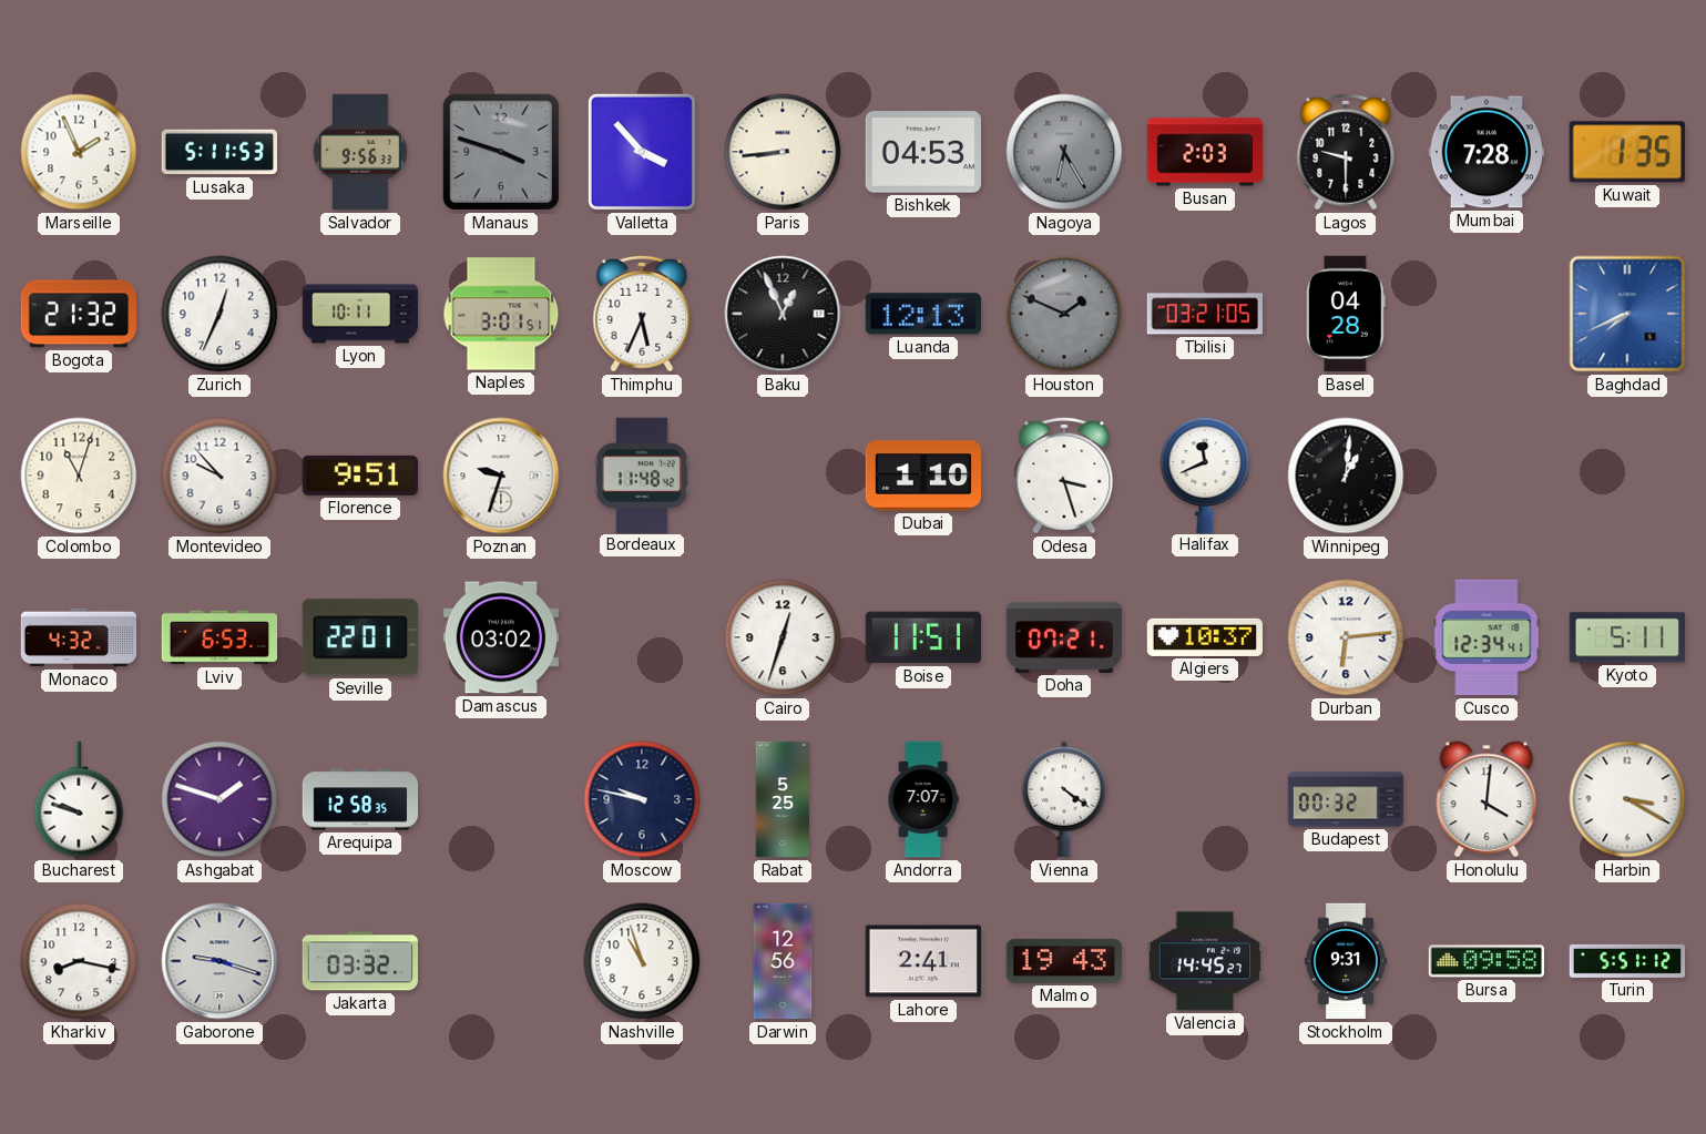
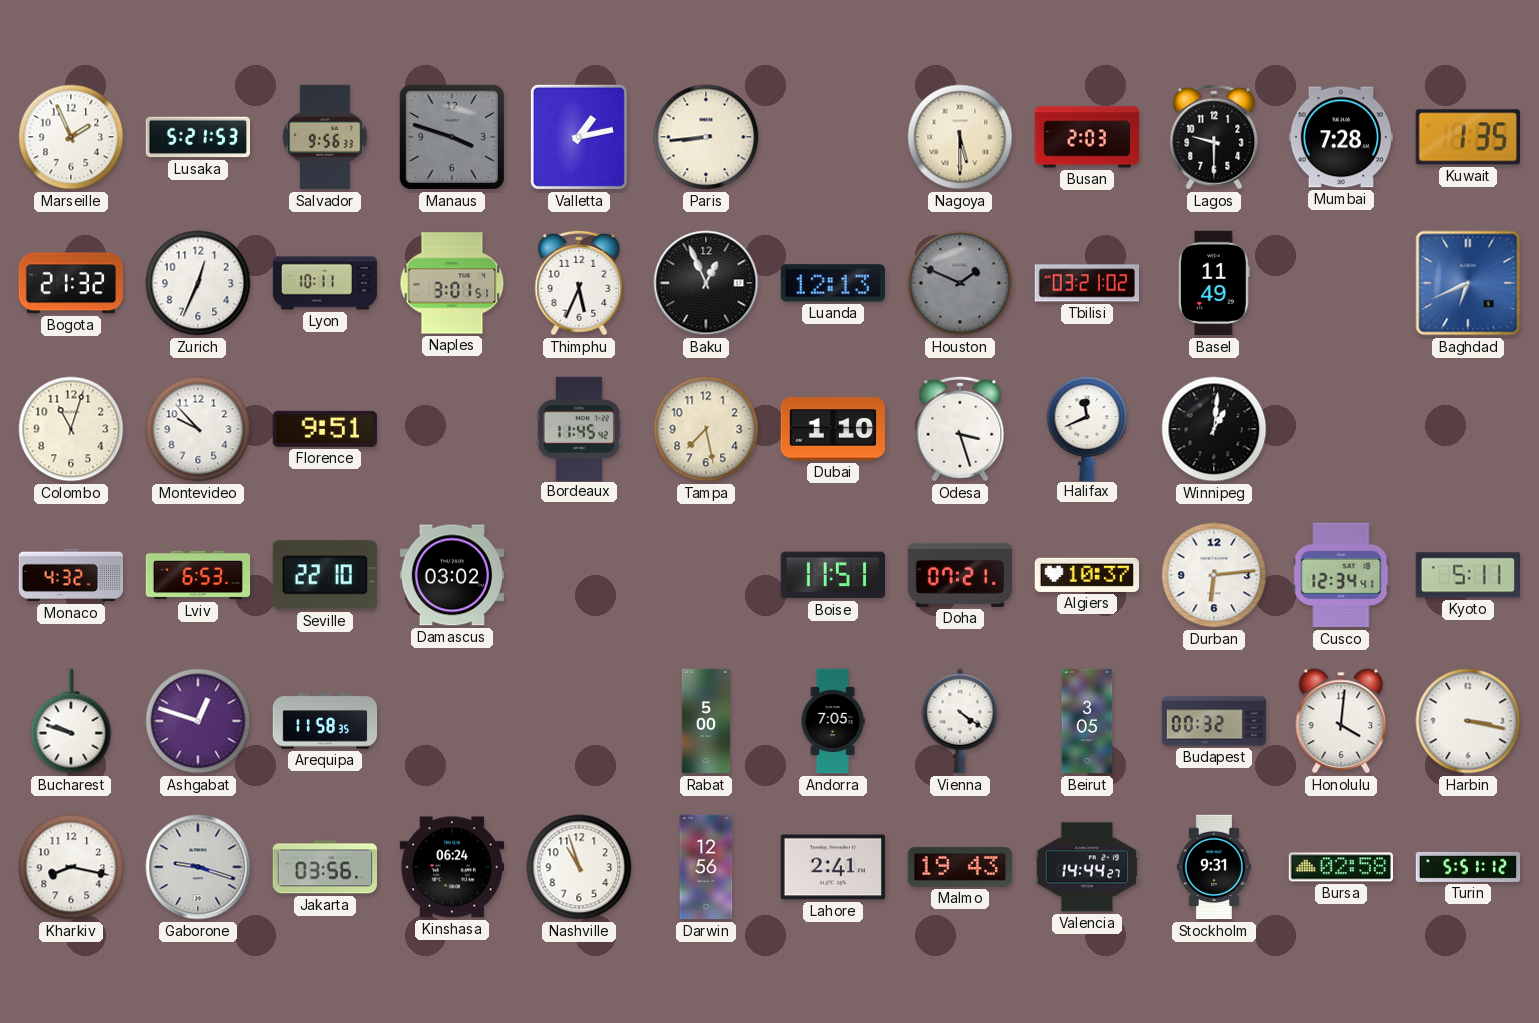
Lusaka: 5:11 -> 5:21
Valletta: 3:53 -> 1:13
Bishkek: 04:53 -> none
Nagoya: 6:25 -> 5:30
Nagoya dial: grey -> cream
Tbilisi: 03:21:05 -> 03:21:02
Basel: 04:28 -> 11:49
Baghdad: 7:41 -> 6:41
Poznan: 9:33 -> none
Bordeaux: 11:48 -> 11:45
Tampa: none -> 7:28
Seville: 22:01 -> 22:10
Cairo: 12:33 -> none
Ashgabat: 1:48 -> 12:48
Arequipa: 12:58 -> 11:58
Moscow: 9:47 -> none
Rabat: 5:25 -> 5:00
Andorra: 7:07 -> 7:05
Beirut: none -> 3:05
Harbin: 3:20 -> 3:17
Jakarta: 03:32 -> 03:56
Kinshasa: none -> 06:24
Valencia: 14:45 -> 14:44
Bursa: 09:58 -> 02:58
